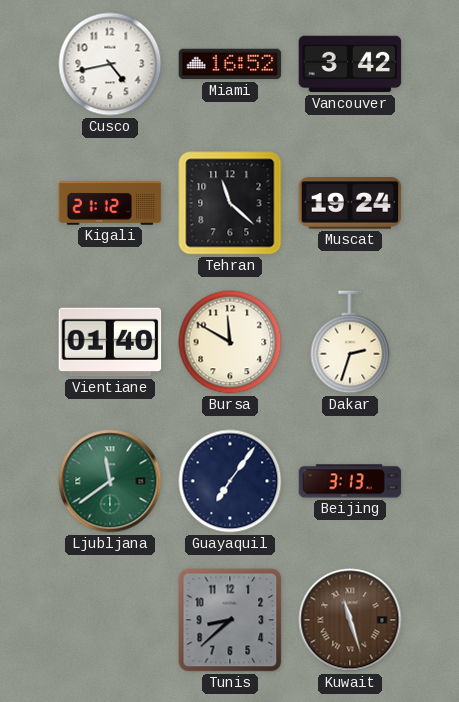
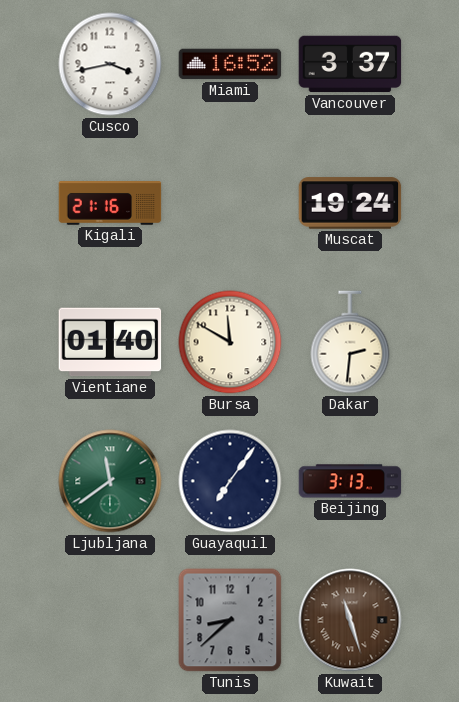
Cusco: 4:43 -> 3:43
Vancouver: 3:42 -> 3:37
Kigali: 21:12 -> 21:16
Tehran: 11:22 -> none
Dakar: 2:33 -> 2:31
